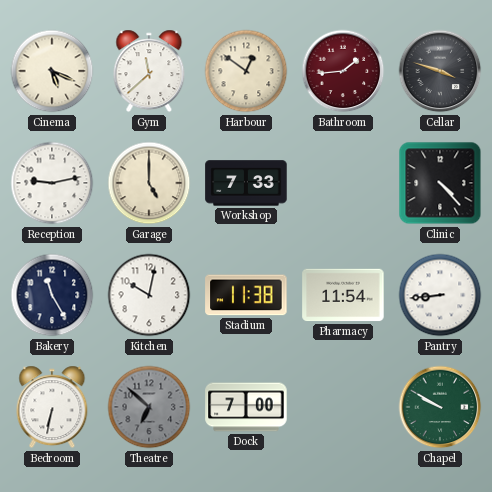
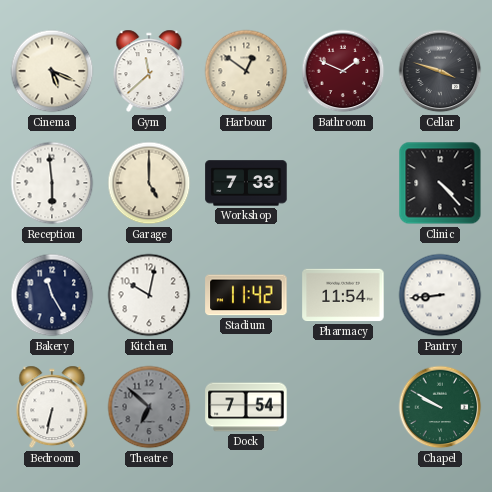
Bathroom: 1:44 -> 1:49
Reception: 9:13 -> 5:59
Stadium: 11:38 -> 11:42
Dock: 7:00 -> 7:54
